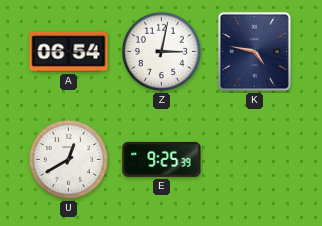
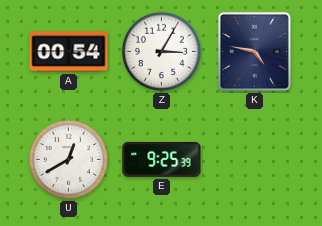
A: 06:54 -> 00:54
Z: 3:02 -> 3:05
